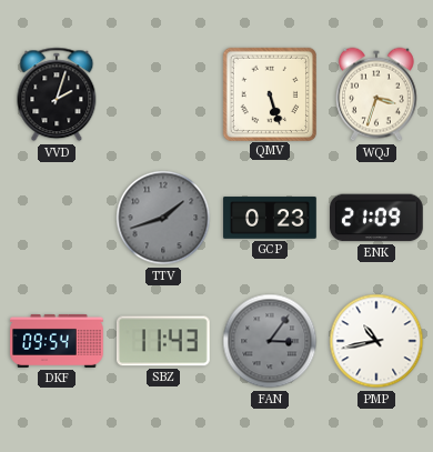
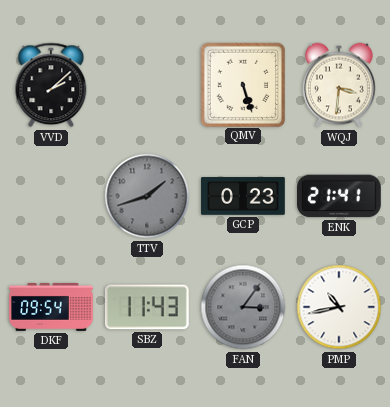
VVD: 2:03 -> 2:08
WQJ: 3:33 -> 3:31
ENK: 21:09 -> 21:41
